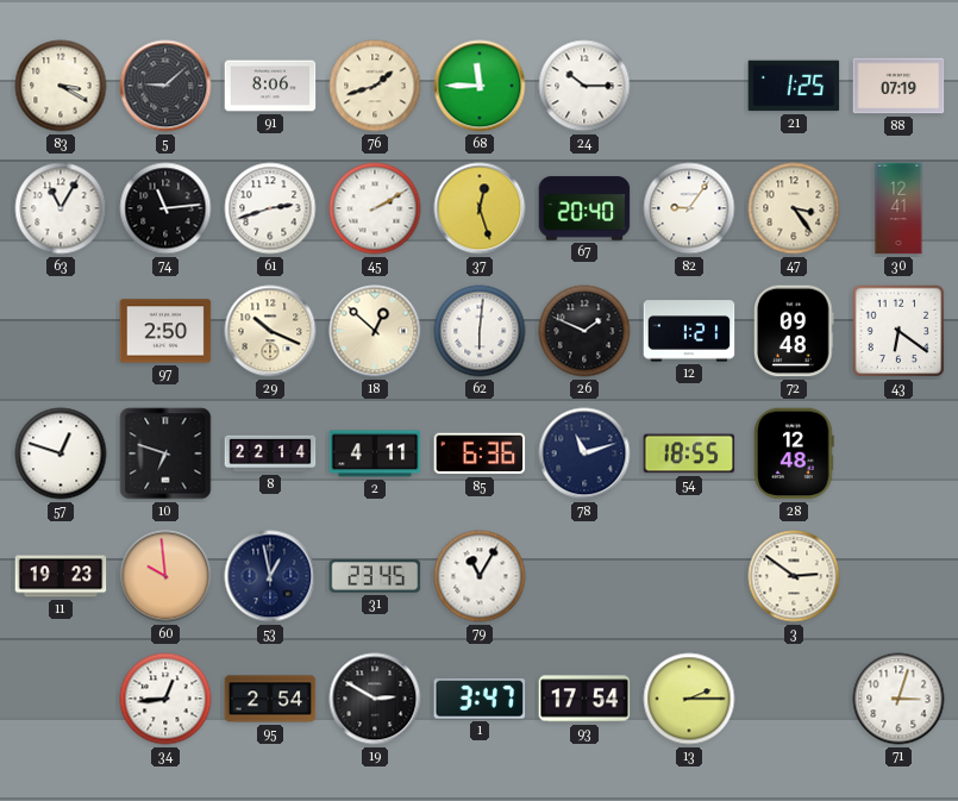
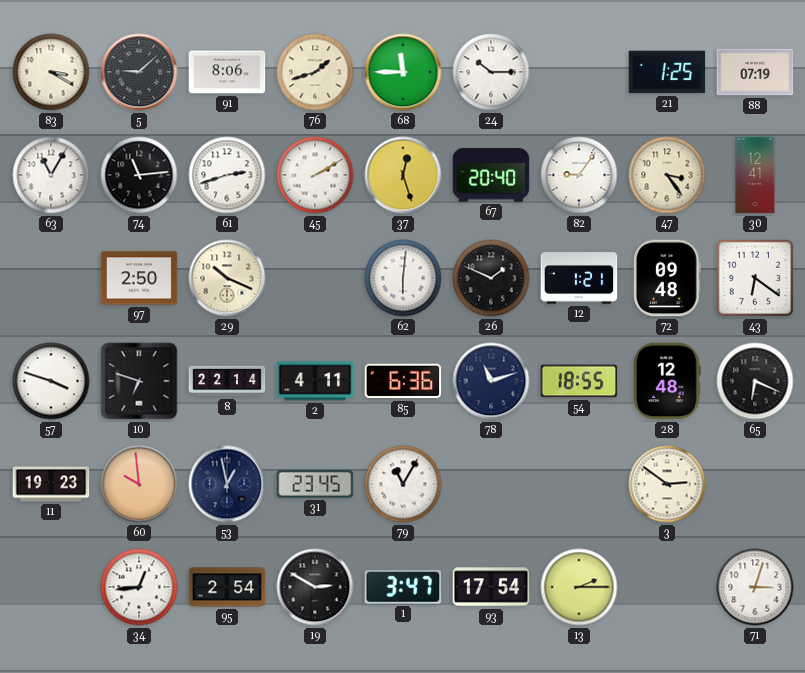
18: 12:52 -> none
57: 12:48 -> 3:48
65: none -> 6:19
